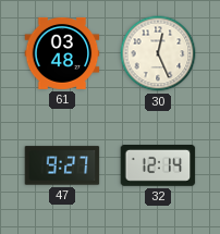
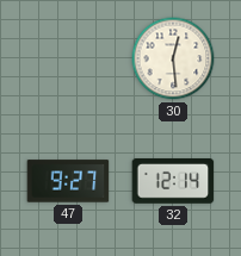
61: 03:48 -> none
30: 12:26 -> 12:29
